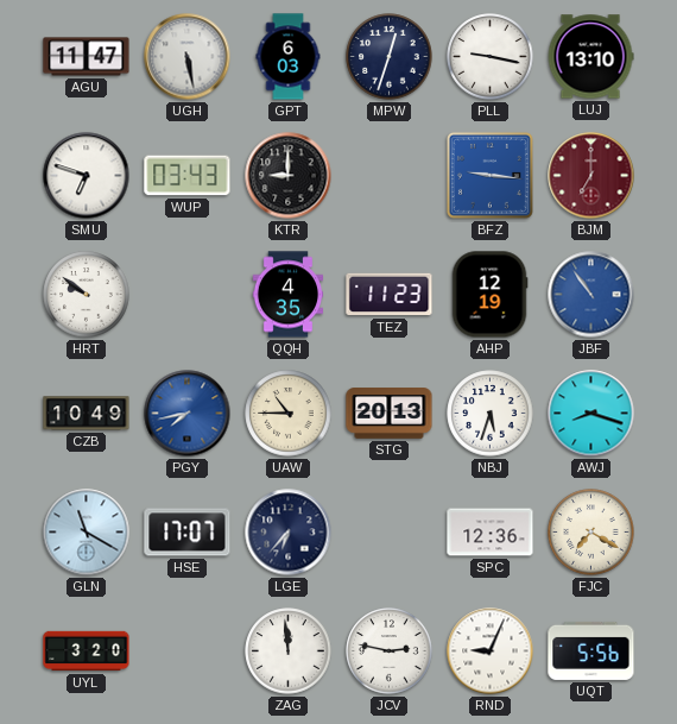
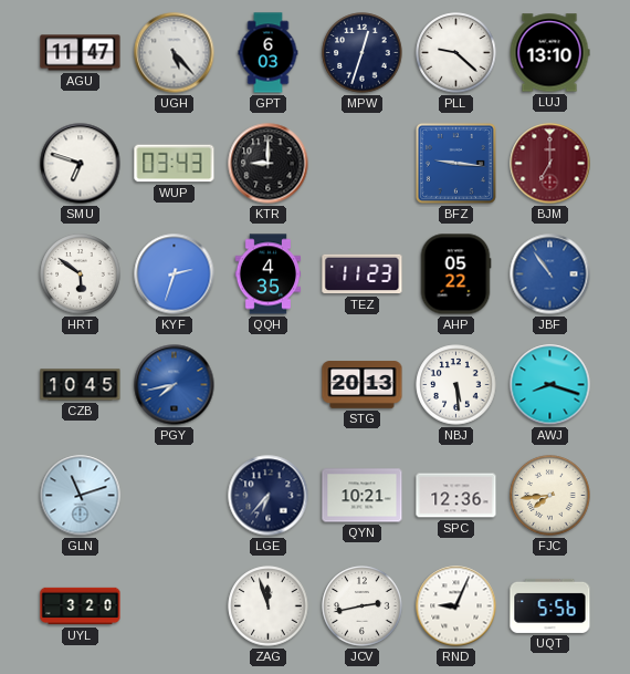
UGH: 5:28 -> 5:23
PLL: 9:17 -> 9:22
HRT: 9:51 -> 5:51
KYF: none -> 2:33
AHP: 12:19 -> 05:22
CZB: 10:49 -> 10:45
UAW: 10:45 -> none
NBJ: 5:33 -> 5:29
GLN: 11:20 -> 11:12
HSE: 17:07 -> none
QYN: none -> 10:21
FJC: 7:20 -> 7:44
ZAG: 11:59 -> 11:57
JCV: 2:47 -> 2:43
